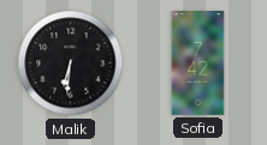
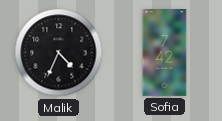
Malik: 6:31 -> 4:34
